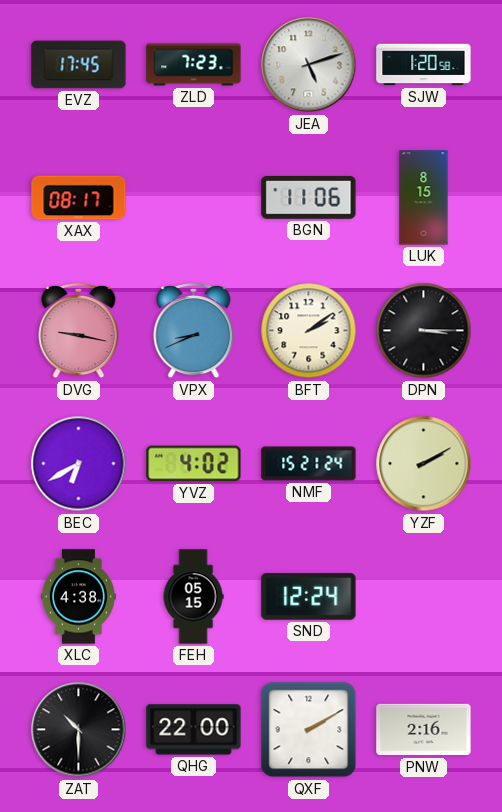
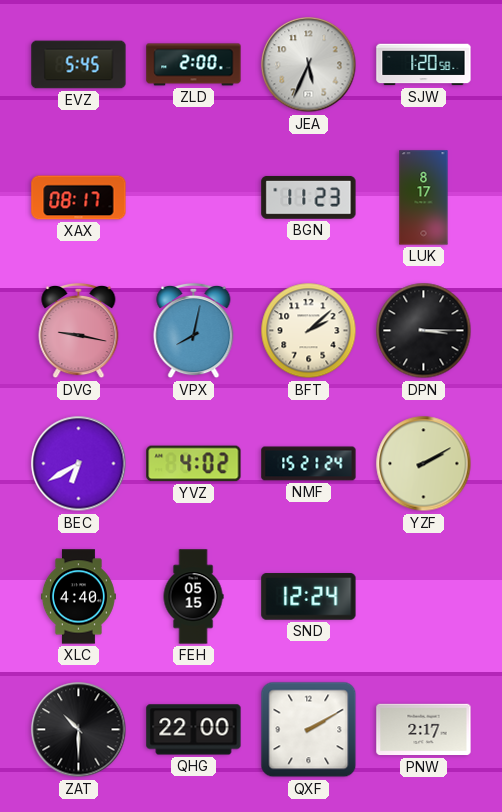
EVZ: 17:45 -> 5:45
ZLD: 7:23 -> 2:00
JEA: 5:12 -> 5:34
BGN: 11:06 -> 11:23
LUK: 8:15 -> 8:17
VPX: 8:41 -> 8:02
BFT: 2:09 -> 2:08
XLC: 4:38 -> 4:40
PNW: 2:16 -> 2:17
